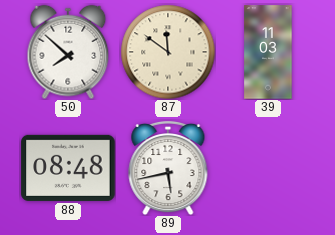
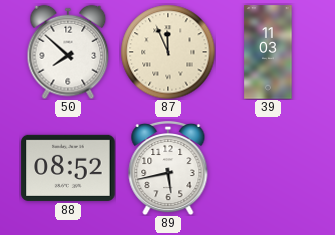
87: 11:51 -> 11:56
88: 08:48 -> 08:52
